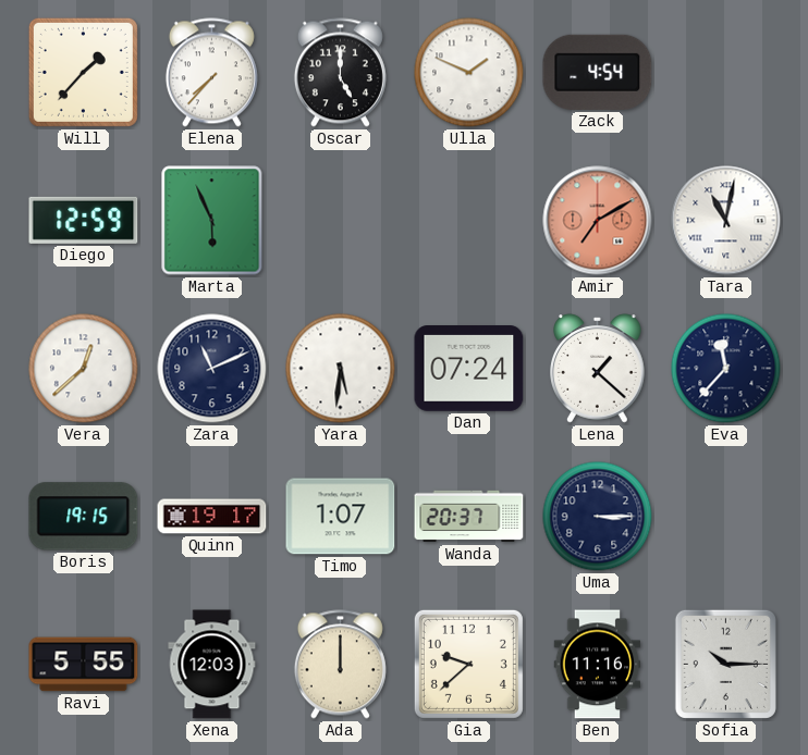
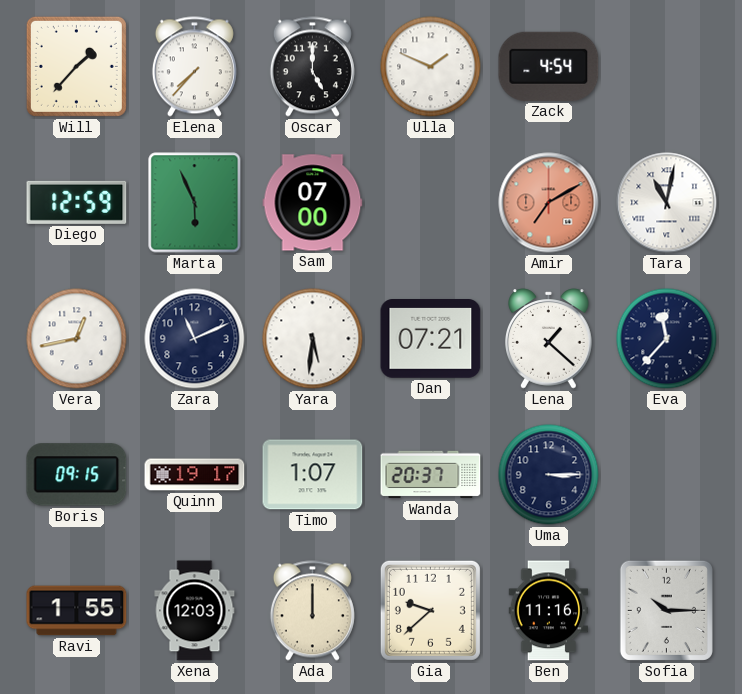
Sam: none -> 07:00
Vera: 12:38 -> 12:43
Dan: 07:24 -> 07:21
Boris: 19:15 -> 09:15
Ravi: 5:55 -> 1:55
